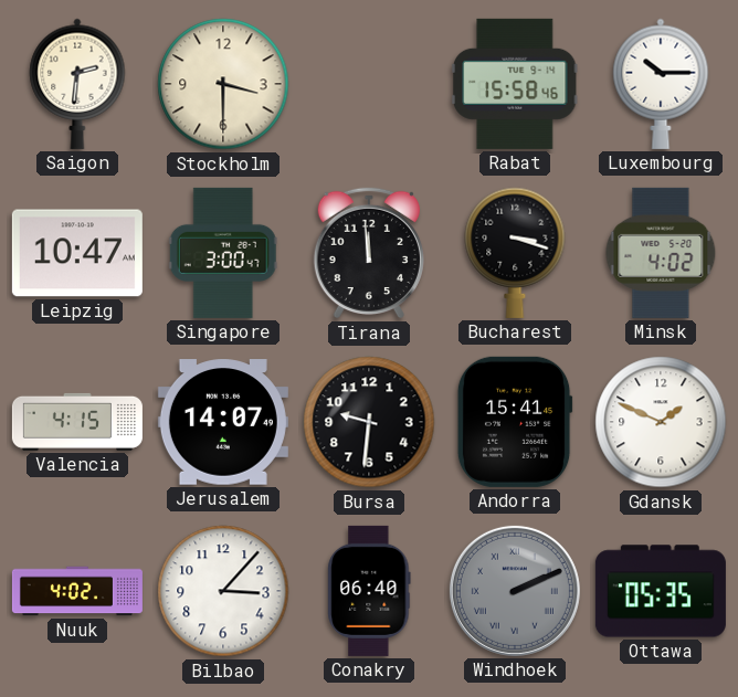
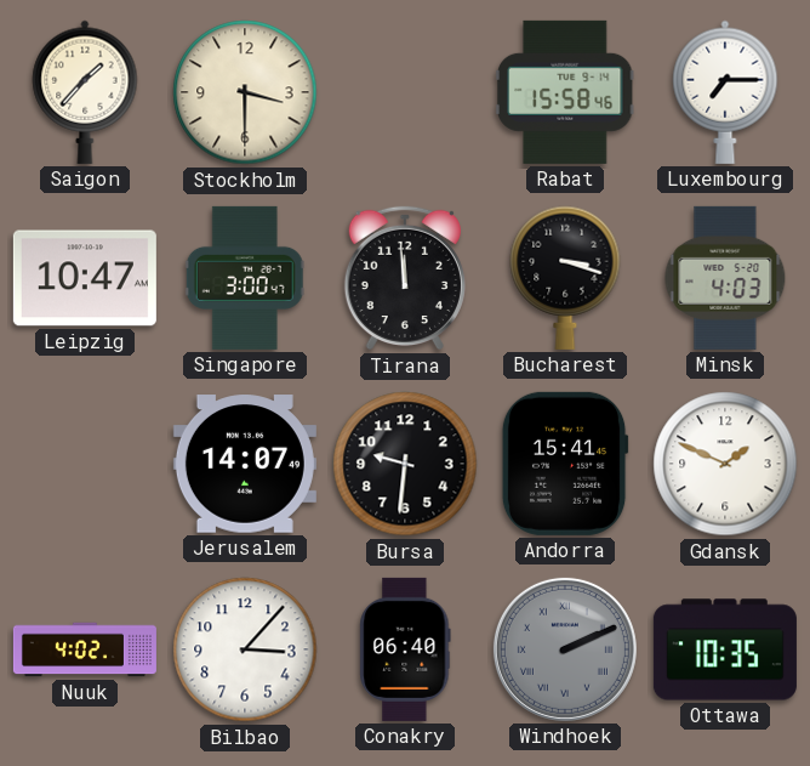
Saigon: 2:31 -> 1:37
Luxembourg: 10:15 -> 7:15
Minsk: 4:02 -> 4:03
Valencia: 4:15 -> none
Ottawa: 05:35 -> 10:35
